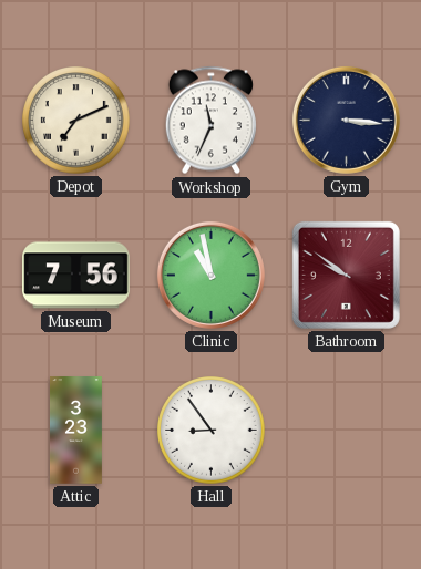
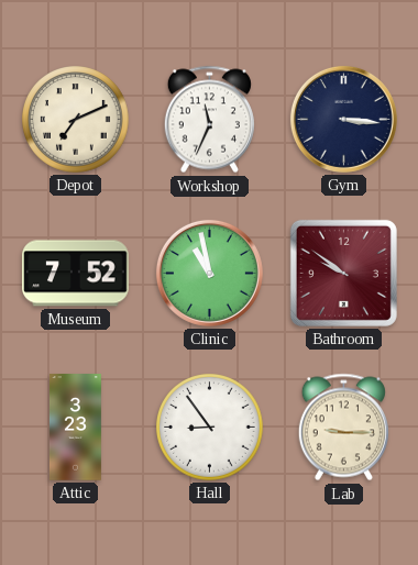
Museum: 7:56 -> 7:52
Lab: none -> 9:15
